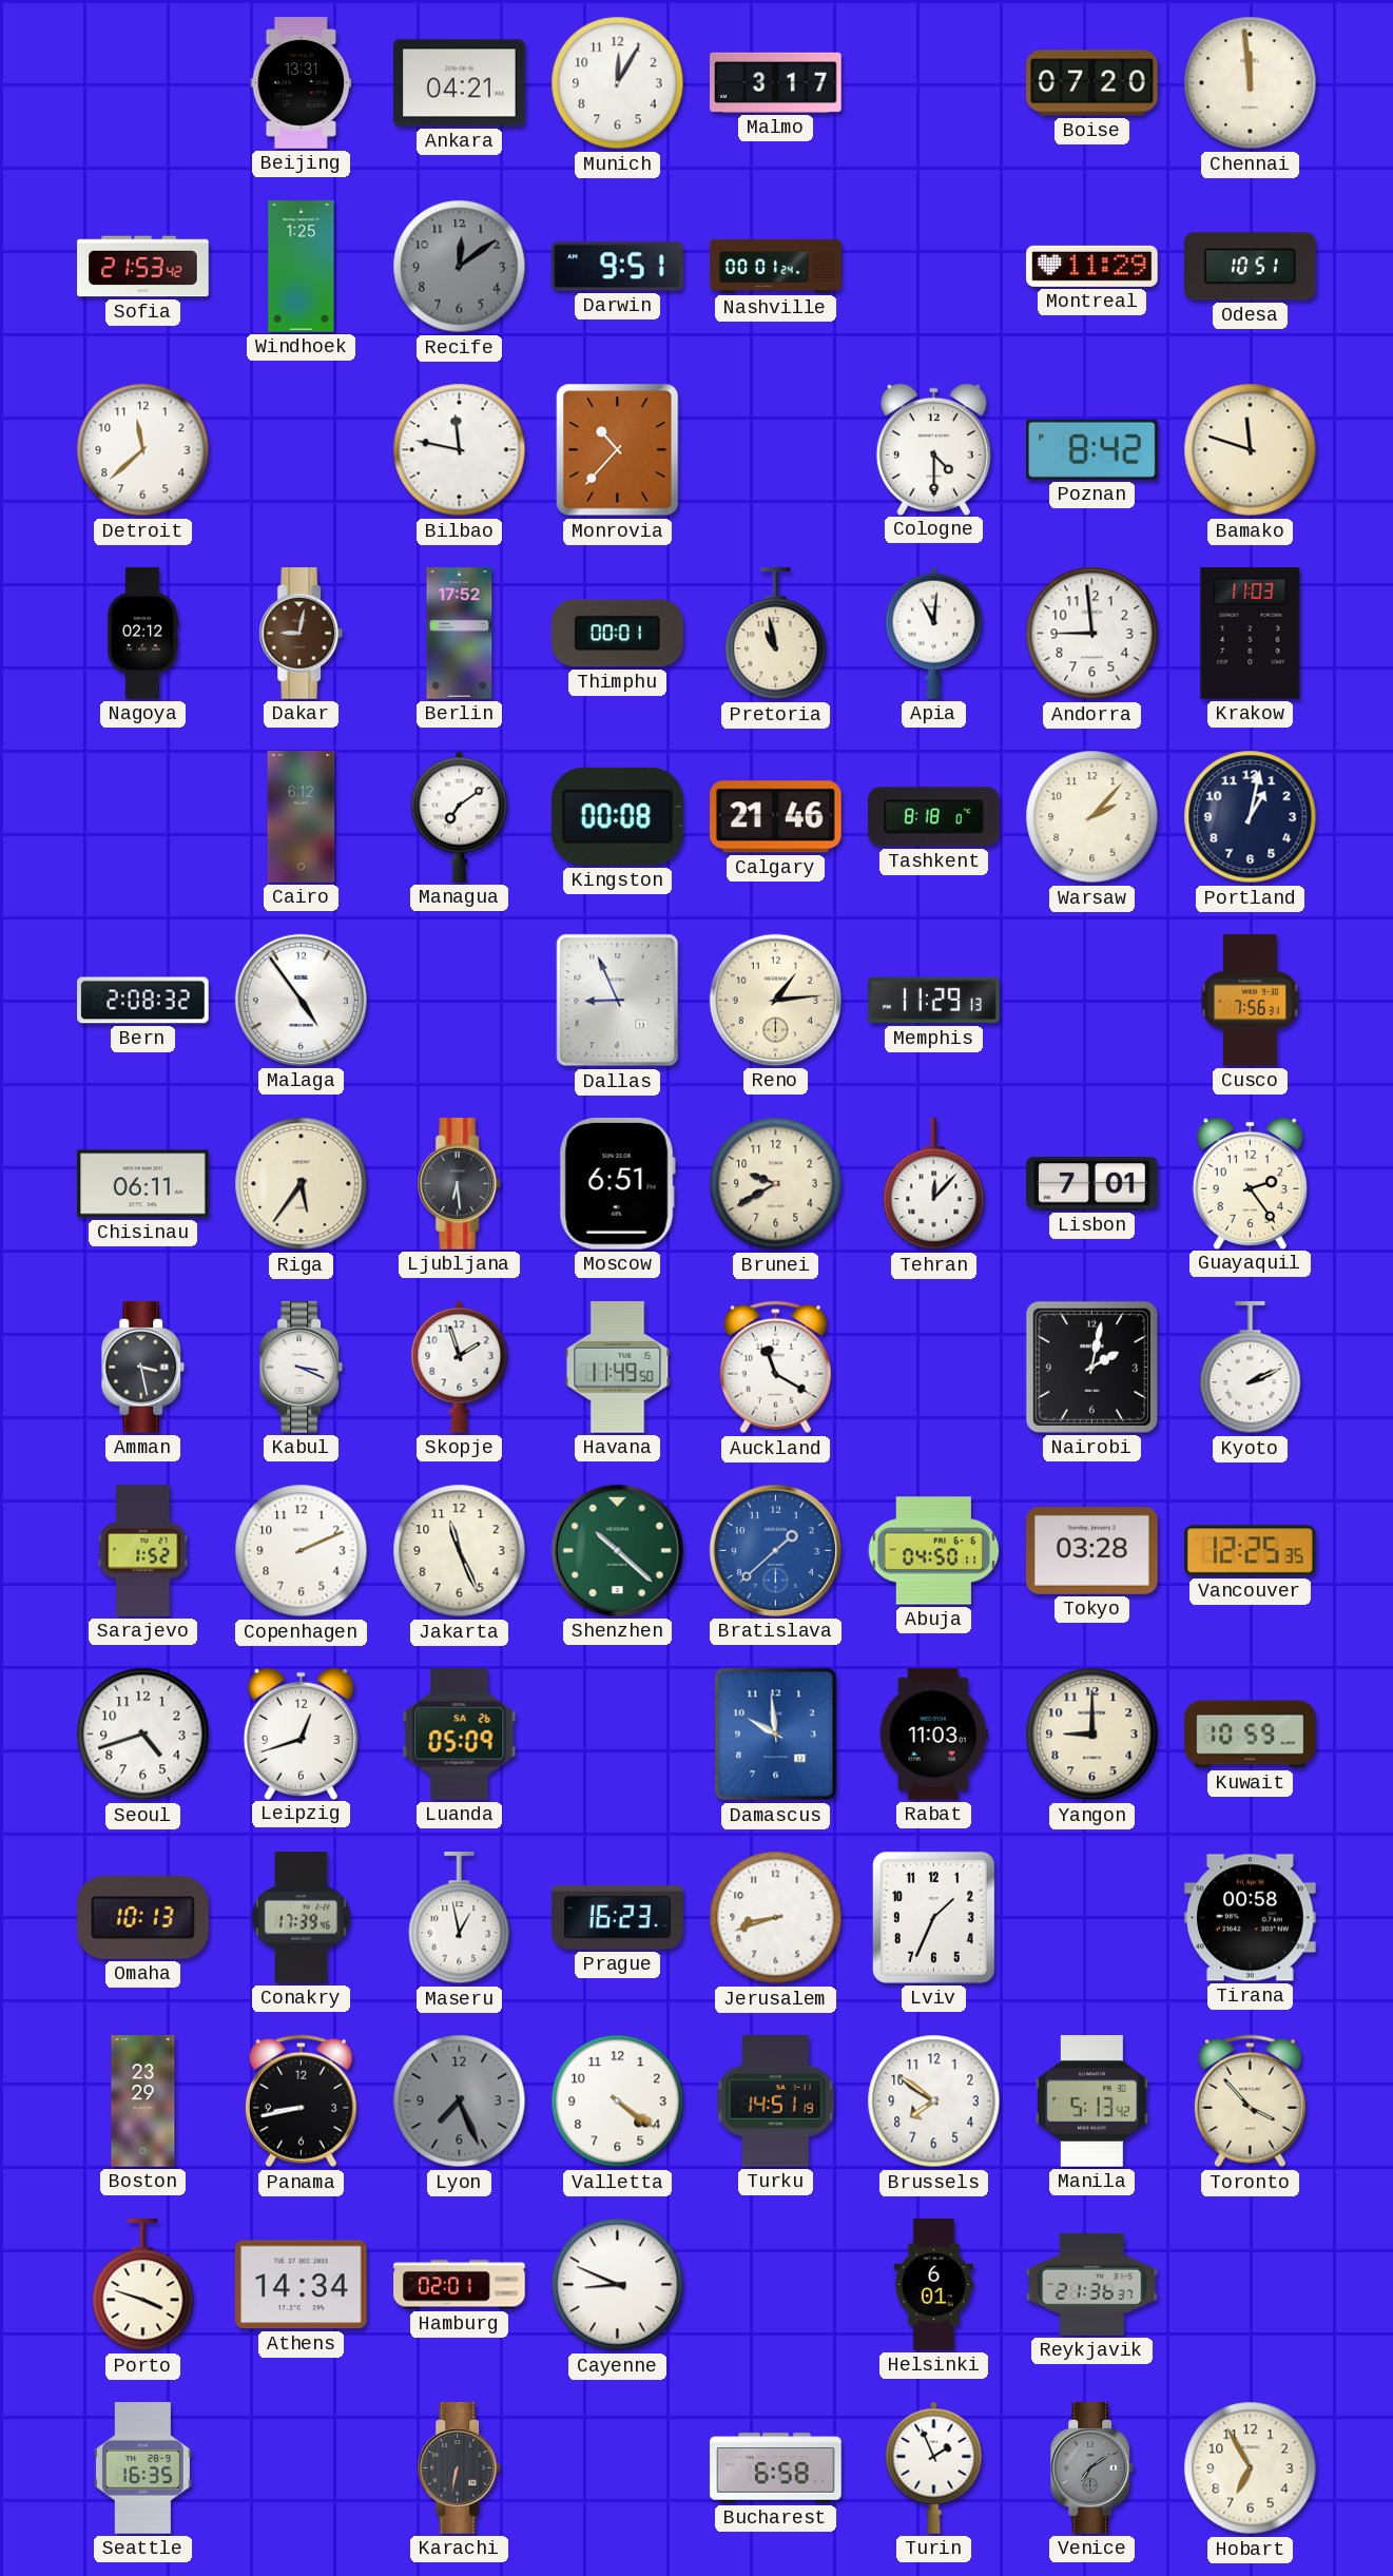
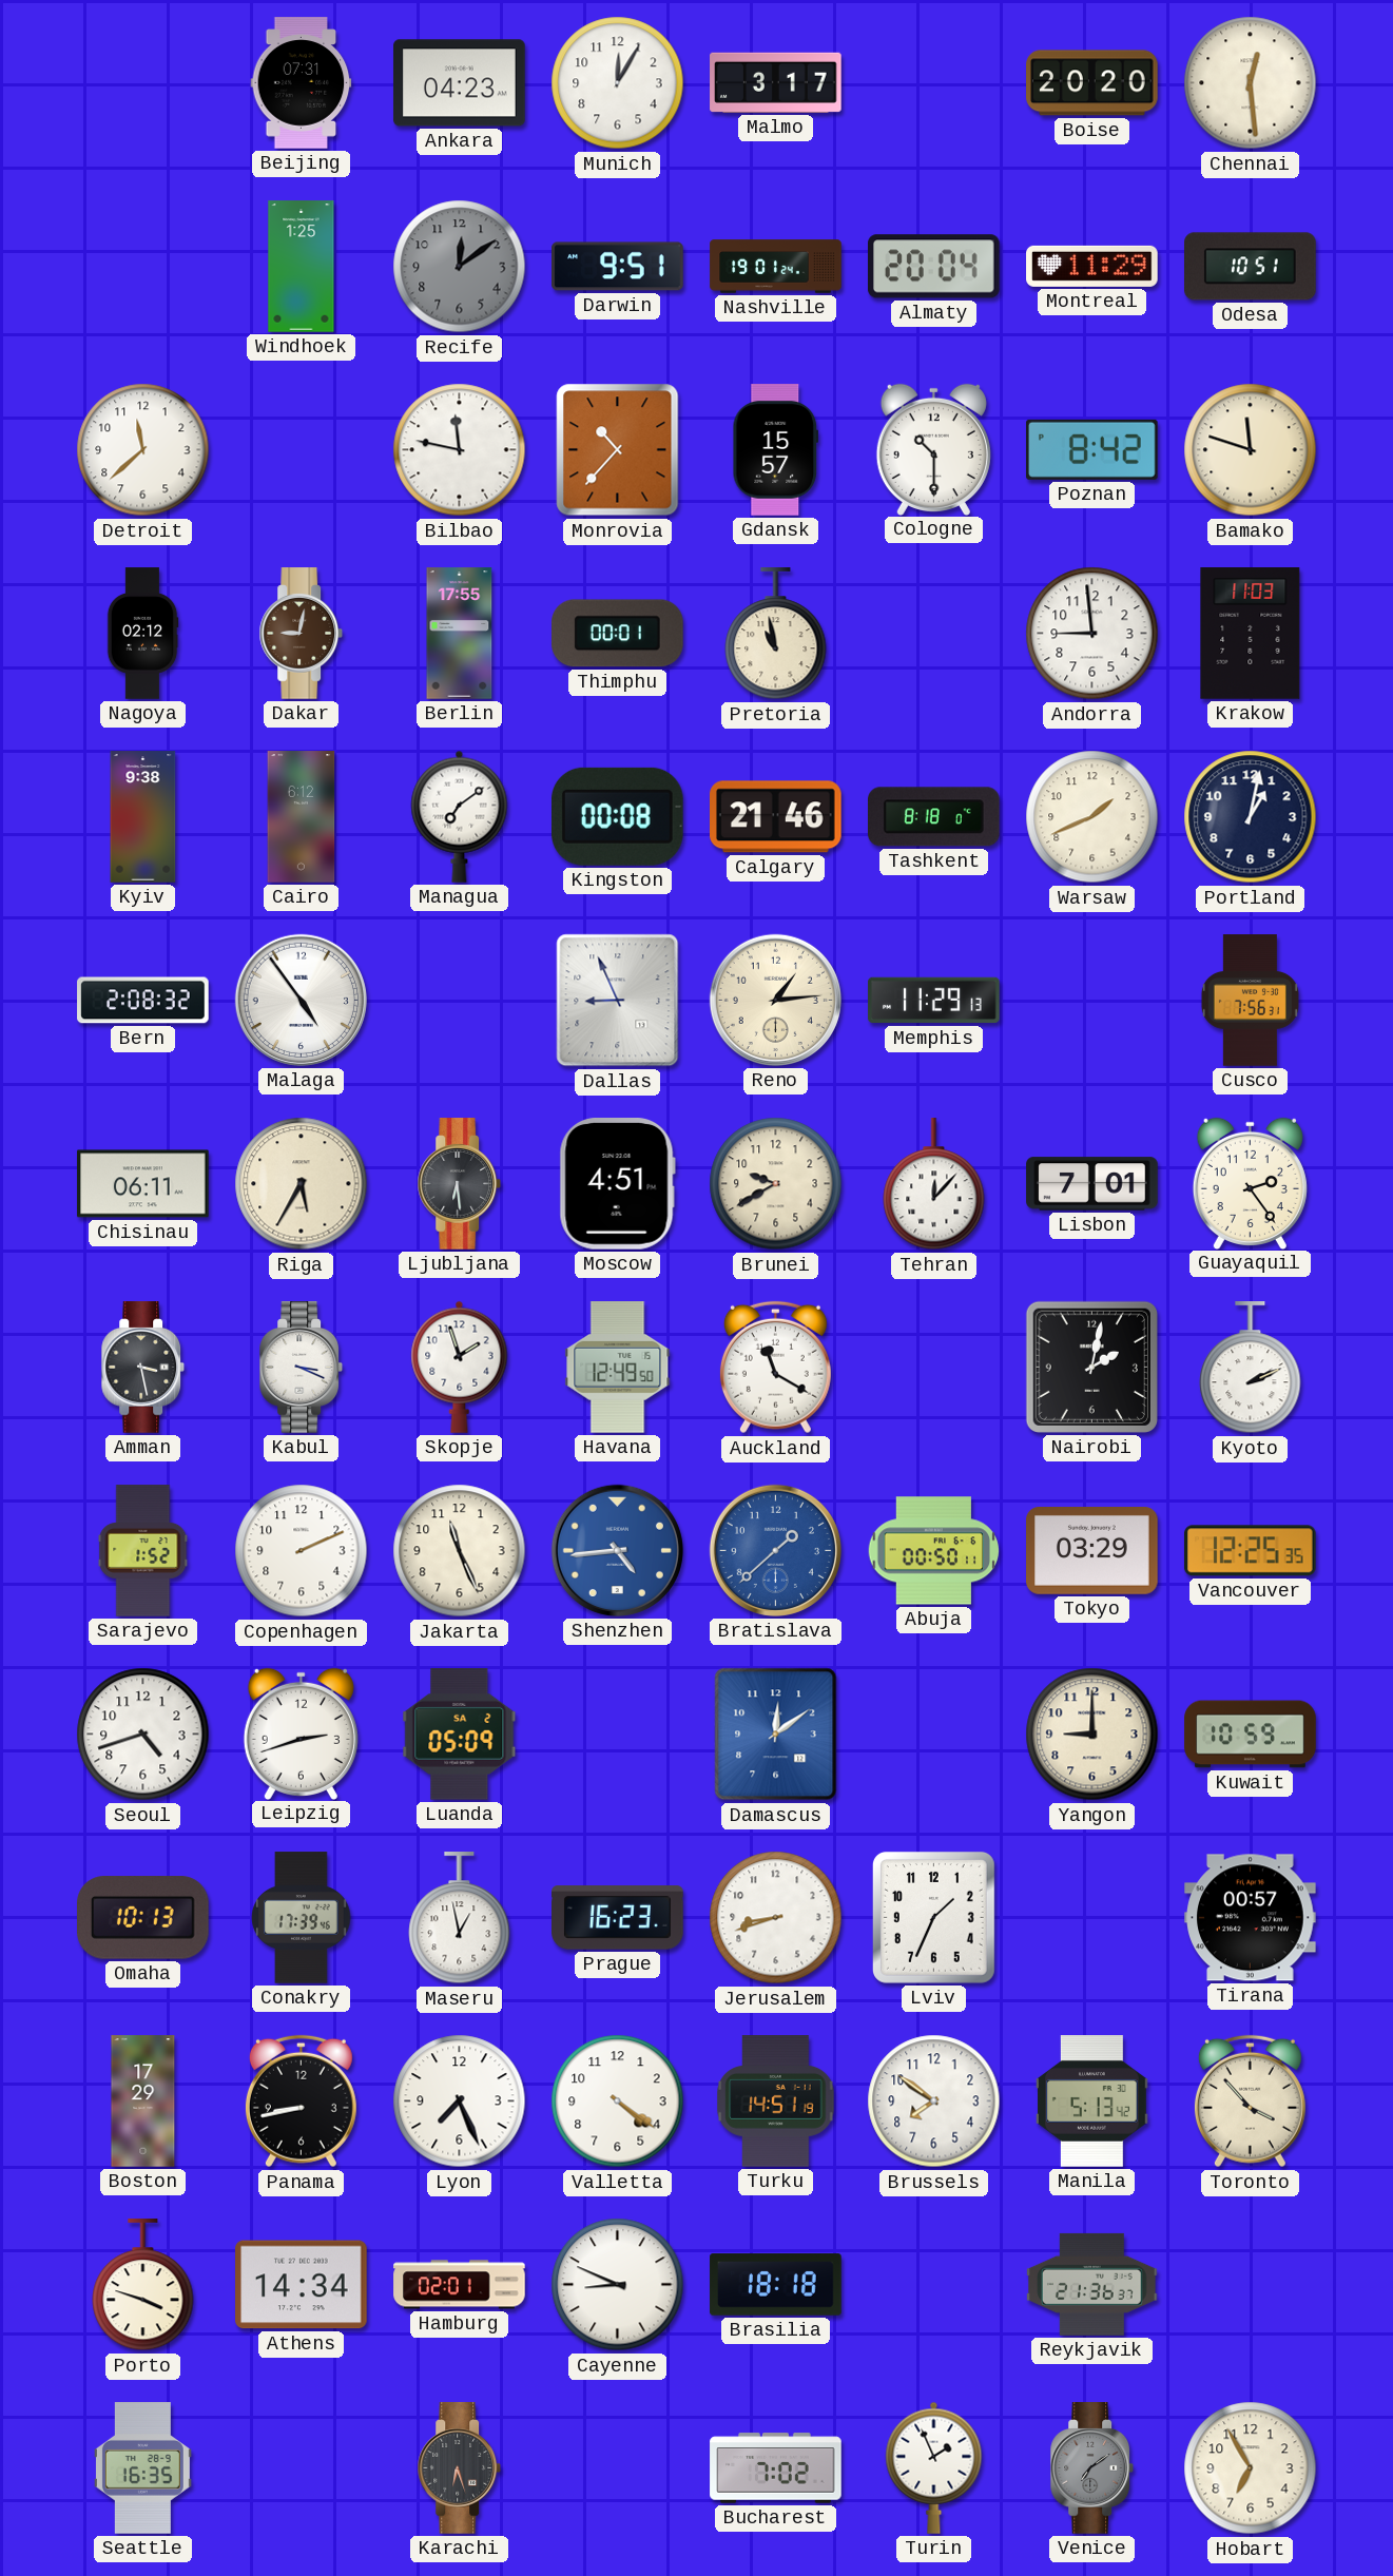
Beijing: 13:31 -> 07:31
Ankara: 04:21 -> 04:23
Boise: 07:20 -> 20:20
Chennai: 11:59 -> 12:29
Sofia: 21:53 -> none
Nashville: 00:01 -> 19:01
Almaty: none -> 20:04
Gdansk: none -> 15:57
Cologne: 4:30 -> 10:30
Berlin: 17:52 -> 17:55
Apia: 11:01 -> none
Kyiv: none -> 9:38
Warsaw: 2:07 -> 1:41
Riga: 5:36 -> 5:35
Moscow: 6:51 -> 4:51
Havana: 11:49 -> 12:49
Shenzhen: 10:22 -> 4:44
Shenzhen dial: green -> blue
Abuja: 04:50 -> 00:50
Tokyo: 03:28 -> 03:29
Leipzig: 12:42 -> 2:42
Luanda date: SA 26 -> SA 2
Damascus: 9:59 -> 12:09
Rabat: 11:03 -> none
Tirana: 00:58 -> 00:57
Boston: 23:29 -> 17:29
Lyon dial: grey -> white
Brasilia: none -> 18:18
Helsinki: 6:01 -> none
Karachi: 6:32 -> 6:27
Bucharest: 6:58 -> 7:02
